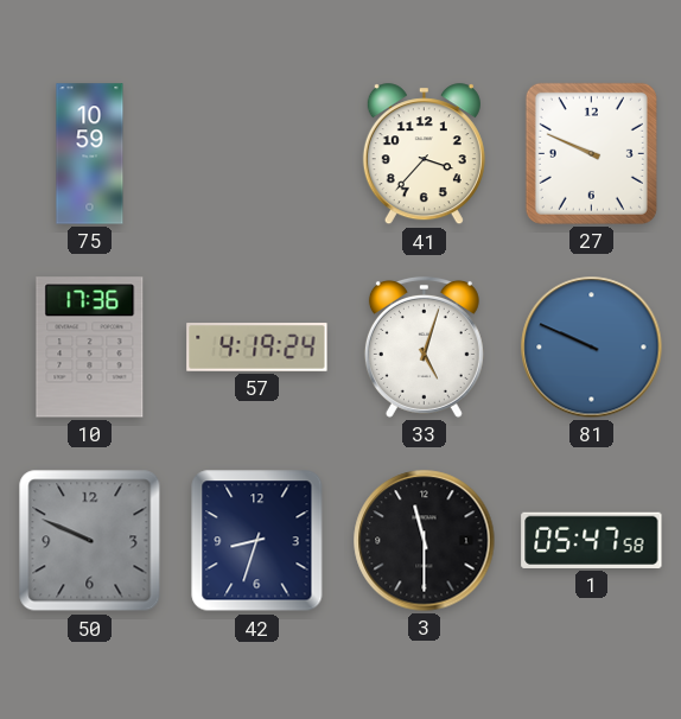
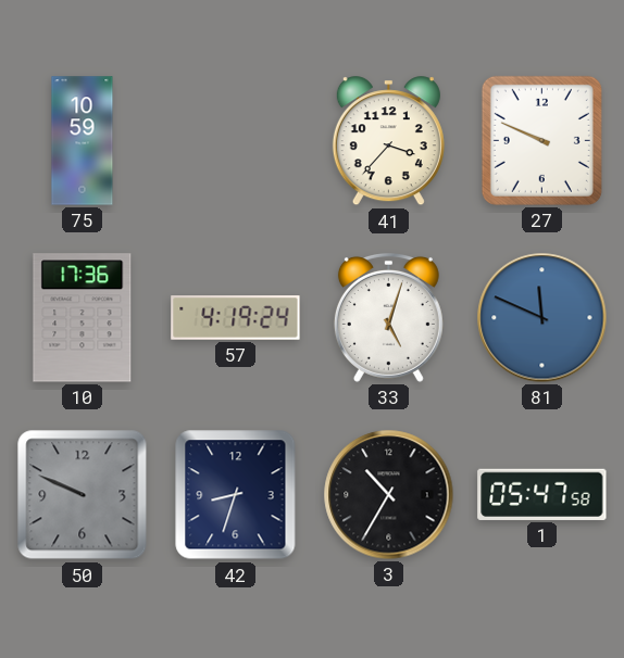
81: 9:49 -> 11:49
3: 11:30 -> 10:35
